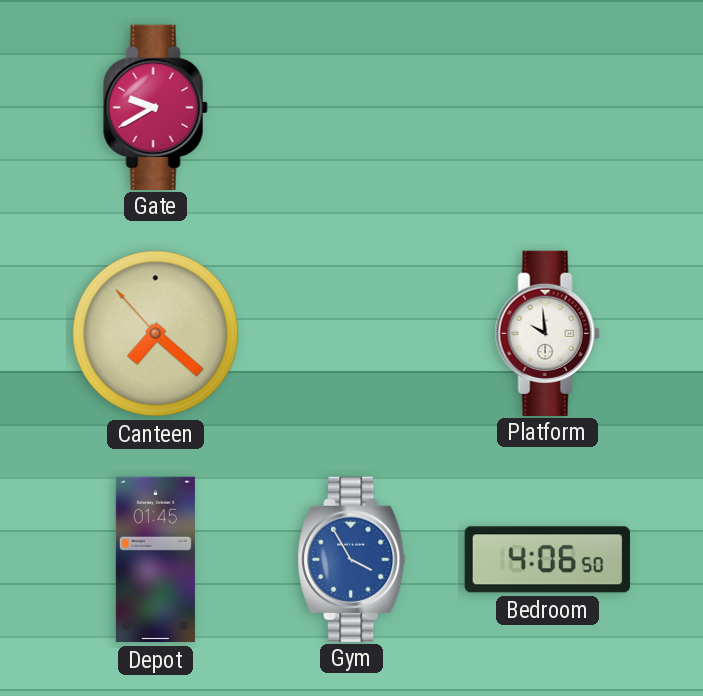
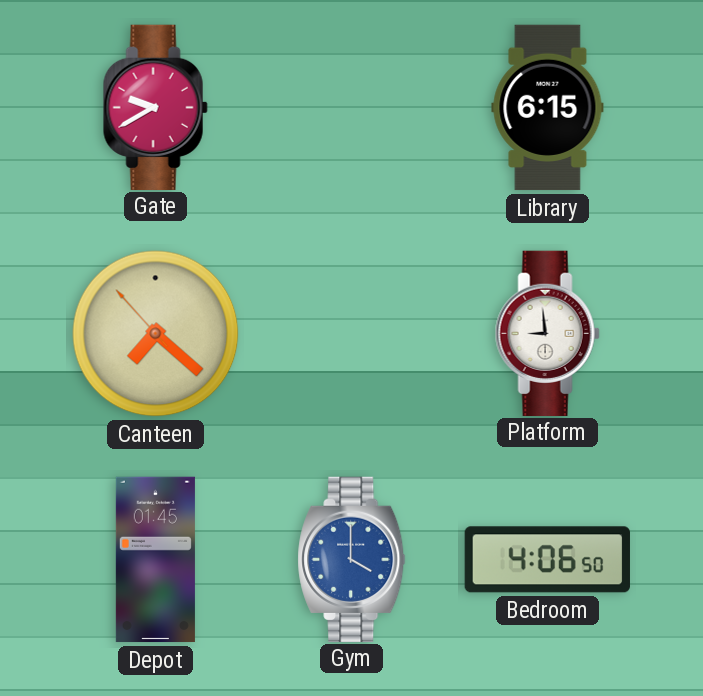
Library: none -> 6:15
Platform: 9:59 -> 8:59
Gym: 3:55 -> 4:00
